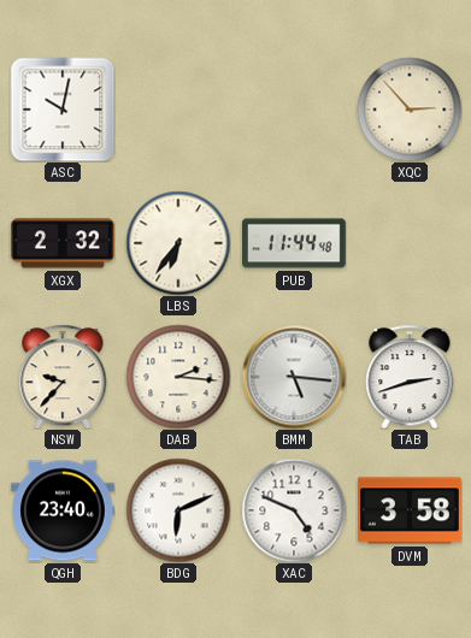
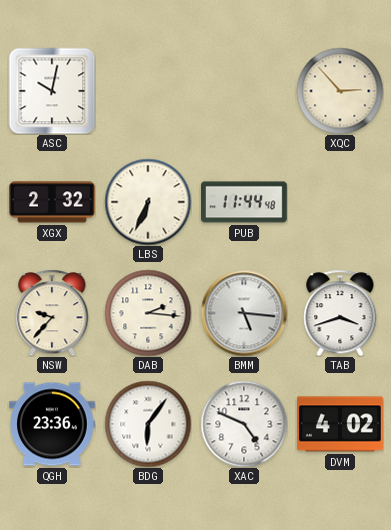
LBS: 6:36 -> 6:34
TAB: 2:42 -> 3:42
QGH: 23:40 -> 23:36
BDG: 6:11 -> 6:06
DVM: 3:58 -> 4:02
